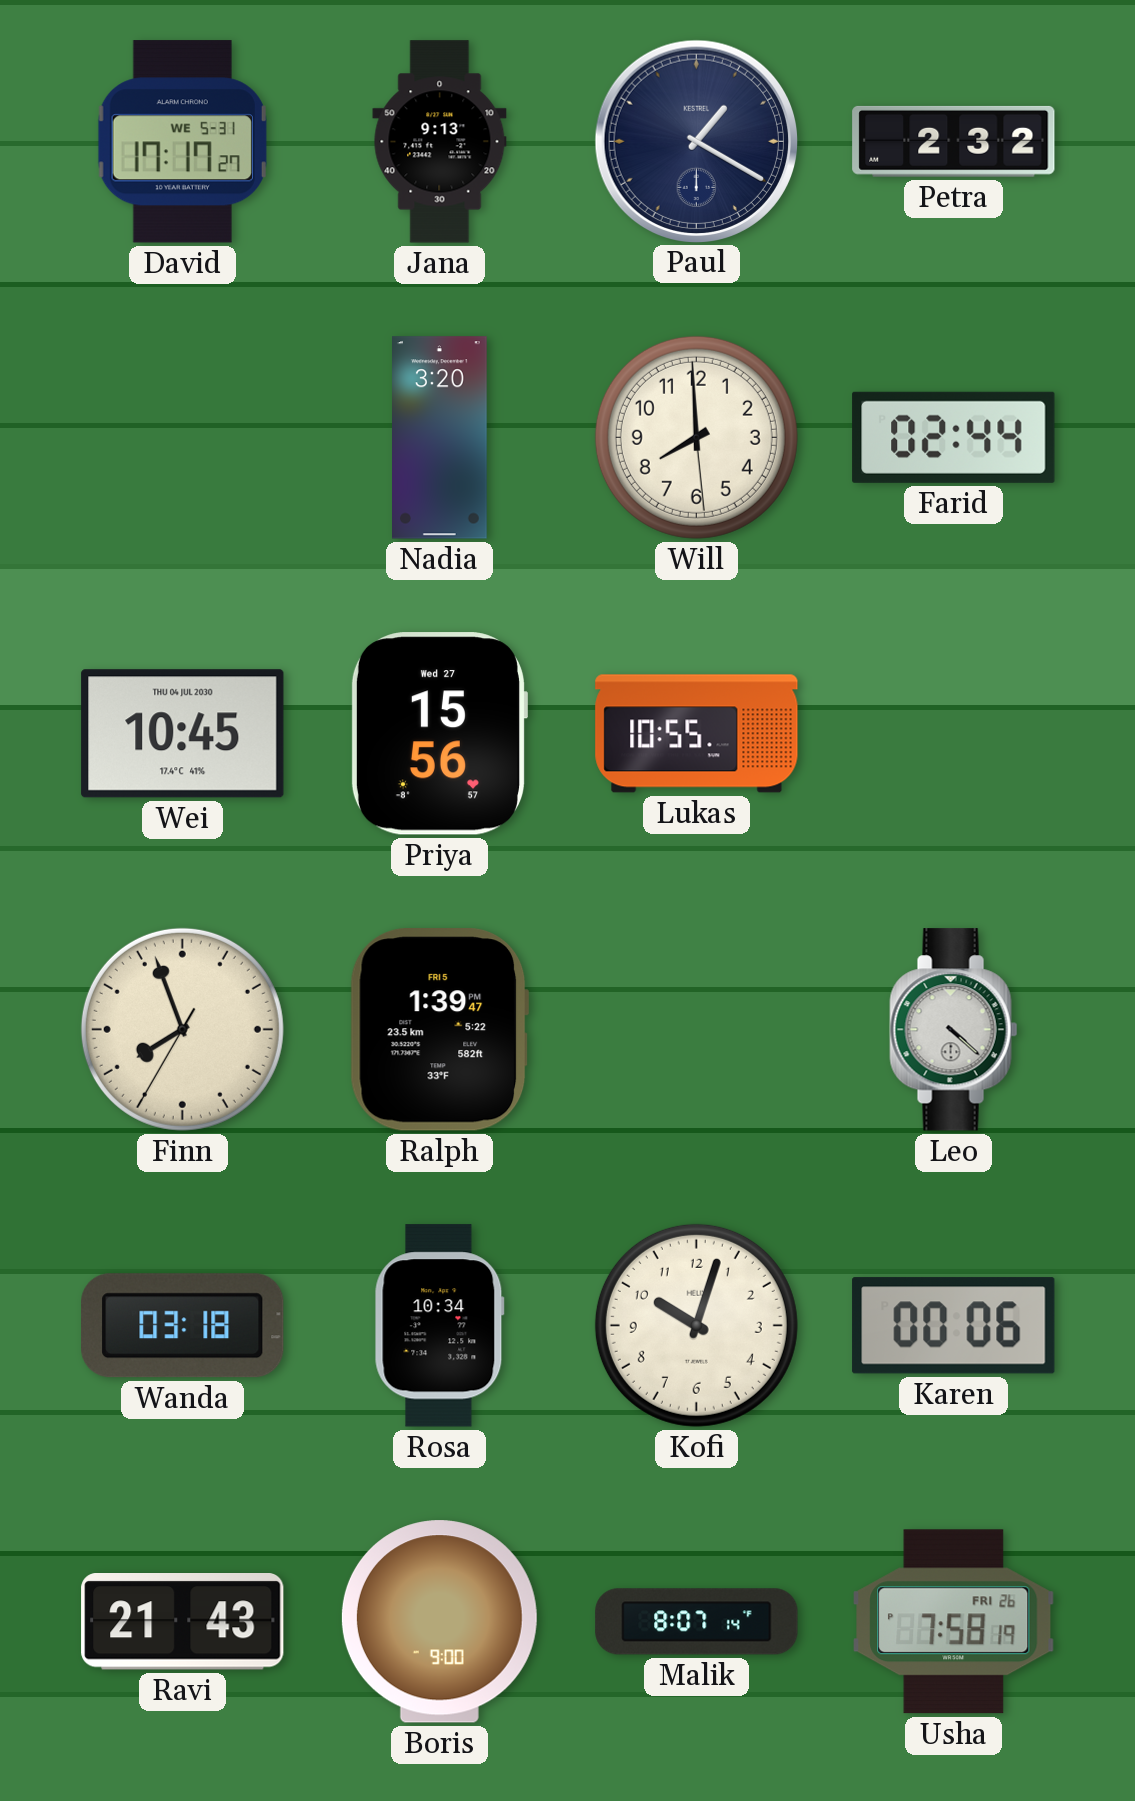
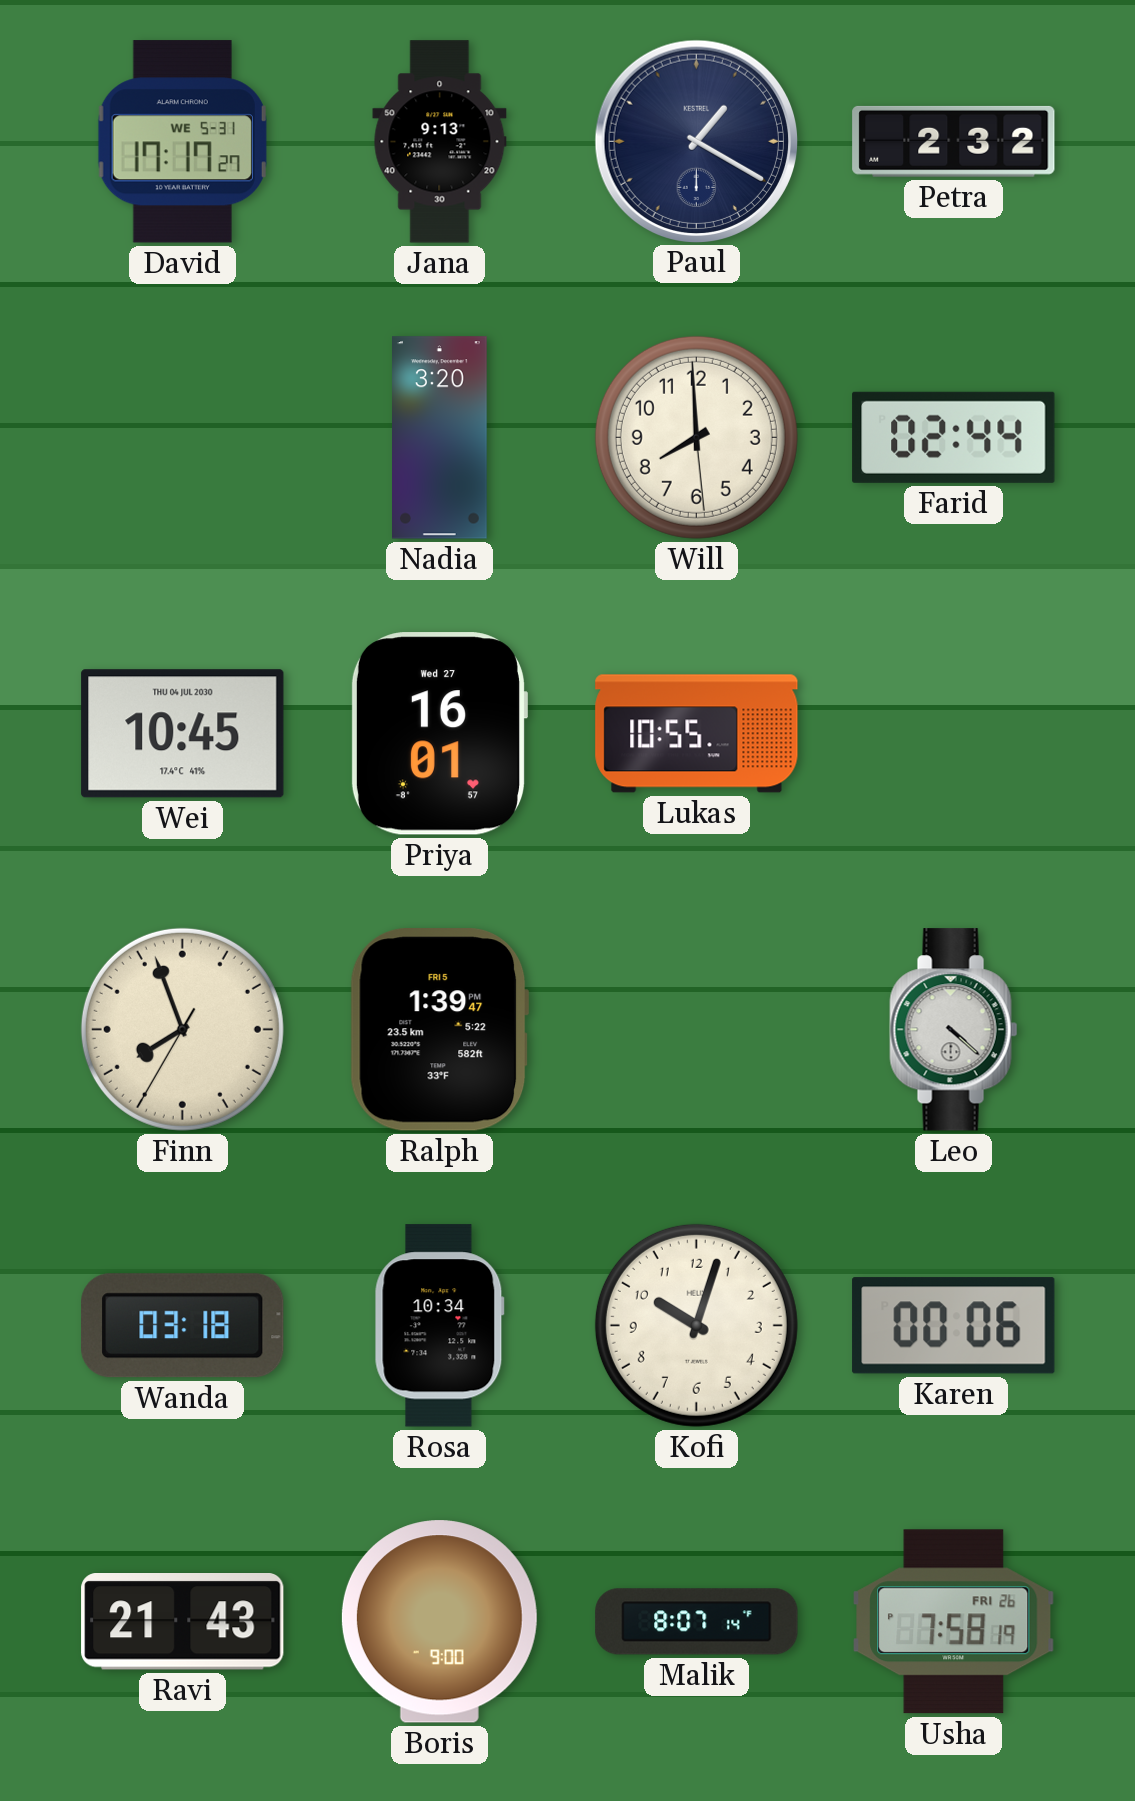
Priya: 15:56 -> 16:01
